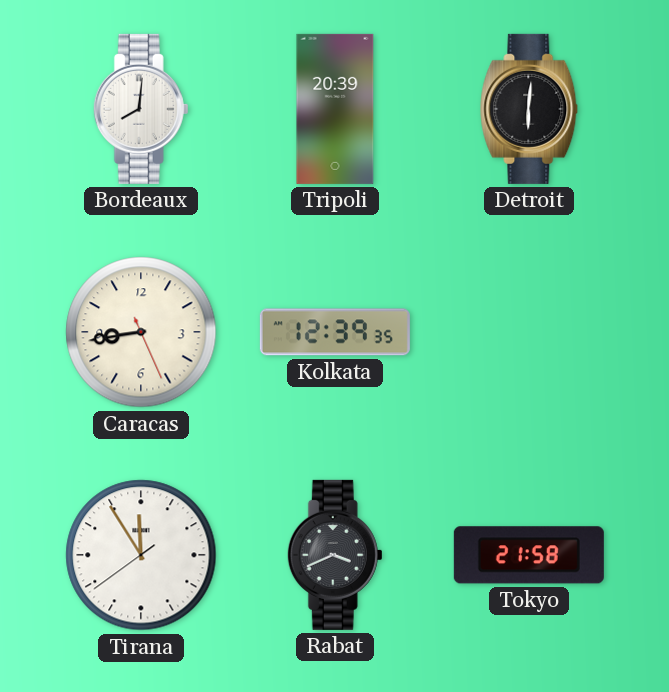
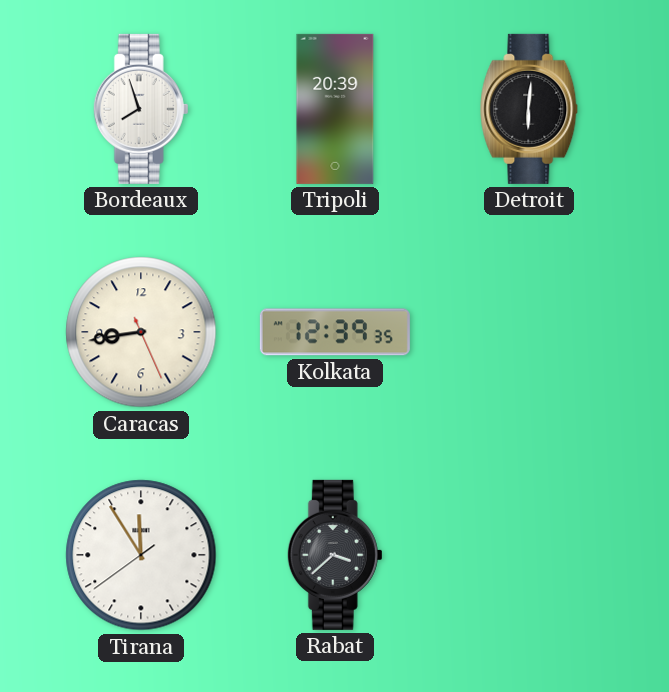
Bordeaux: 8:01 -> 7:57
Rabat: 3:41 -> 3:38
Tokyo: 21:58 -> none
